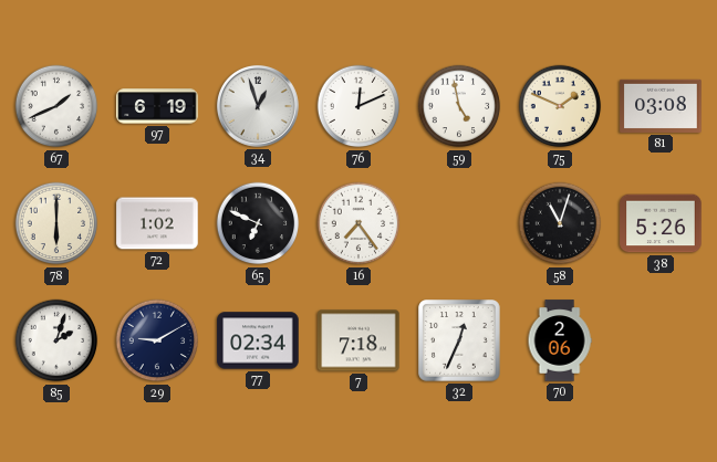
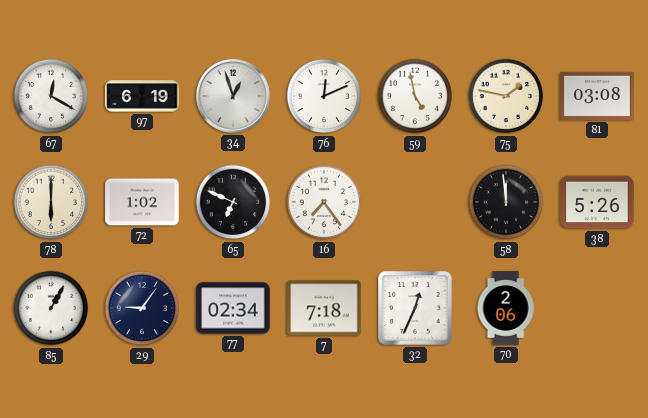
67: 1:41 -> 12:20
75: 1:49 -> 1:47
58: 11:03 -> 11:59
85: 2:03 -> 1:05
29: 9:10 -> 9:06
